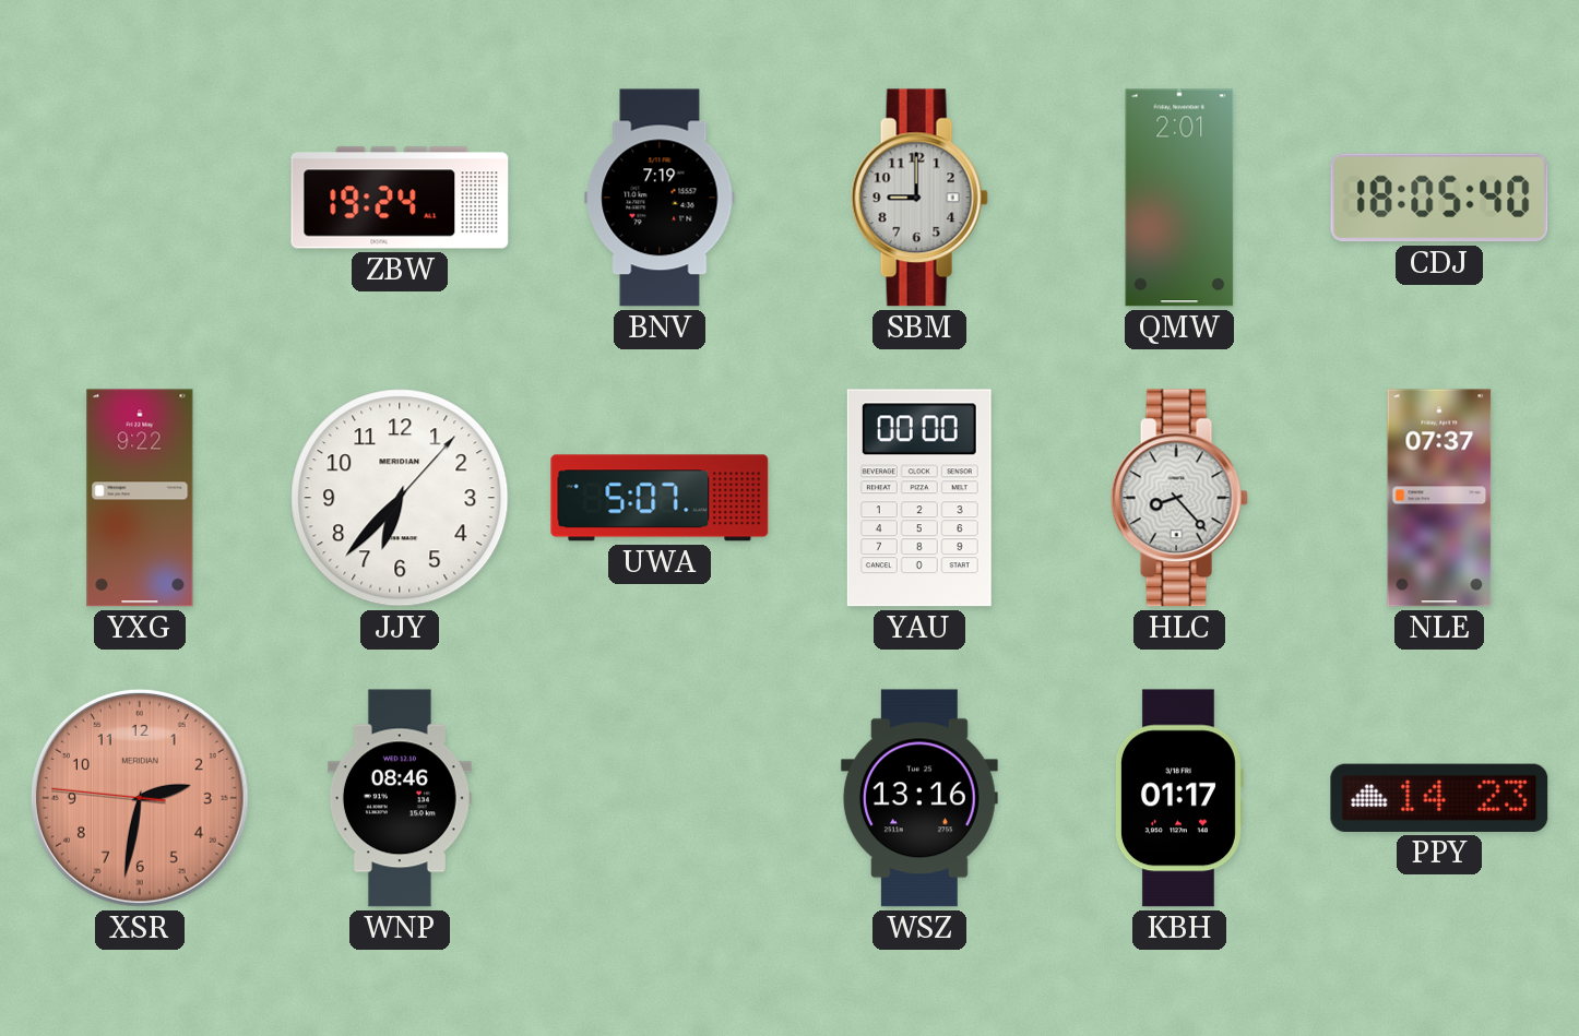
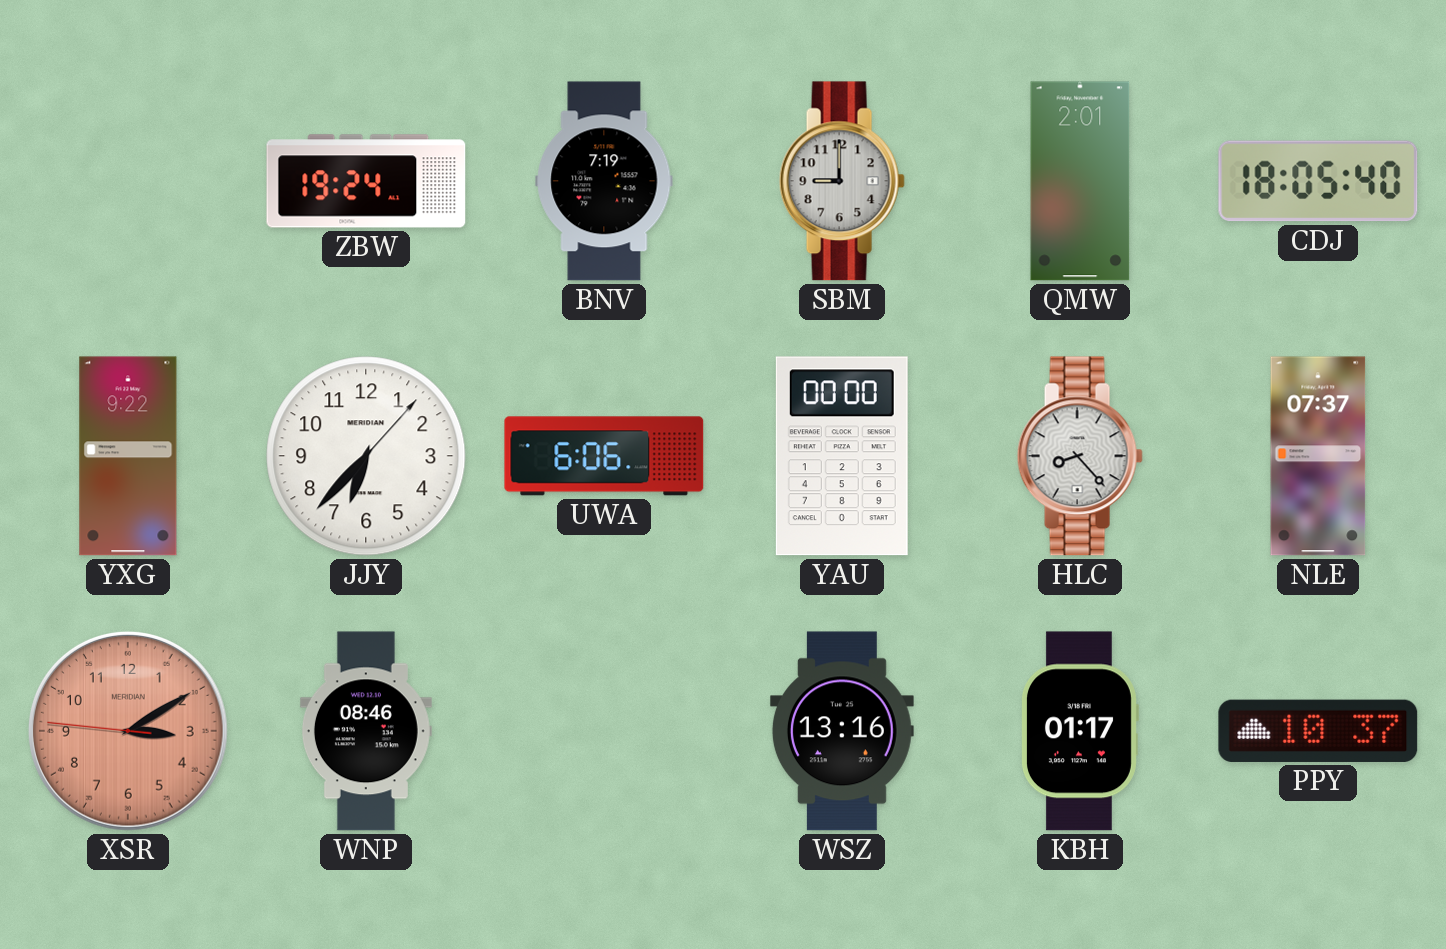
UWA: 5:07 -> 6:06
XSR: 2:31 -> 3:09
PPY: 14:23 -> 10:37
